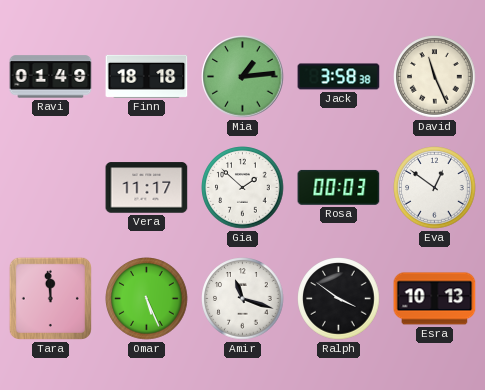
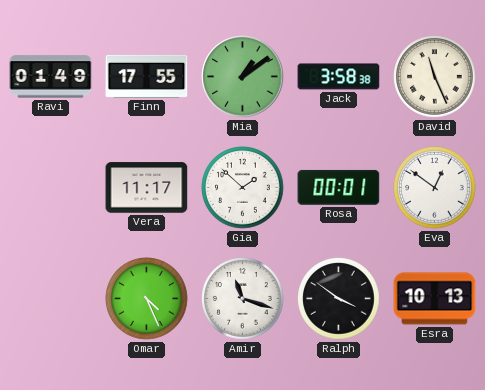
Finn: 18:18 -> 17:55
Mia: 1:14 -> 1:09
Rosa: 00:03 -> 00:01
Tara: 11:59 -> none
Omar: 5:26 -> 4:26
